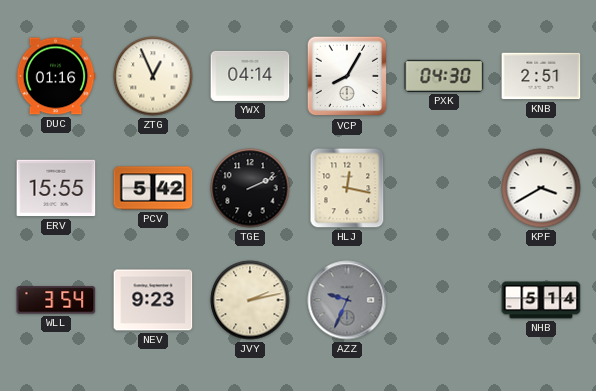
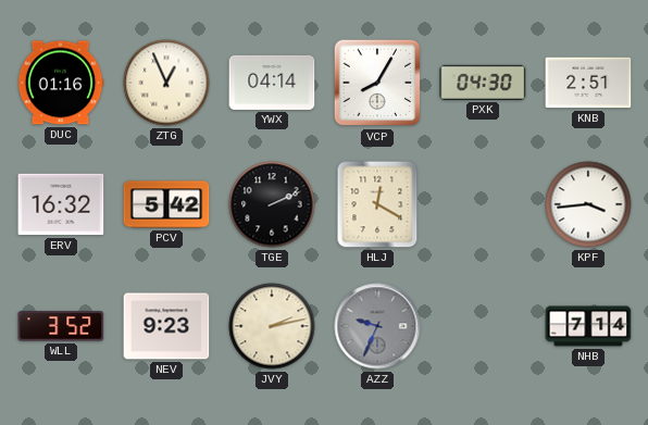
ERV: 15:55 -> 16:32
HLJ: 12:17 -> 12:20
KPF: 3:40 -> 3:44
WLL: 3:54 -> 3:52
NHB: 5:14 -> 7:14
